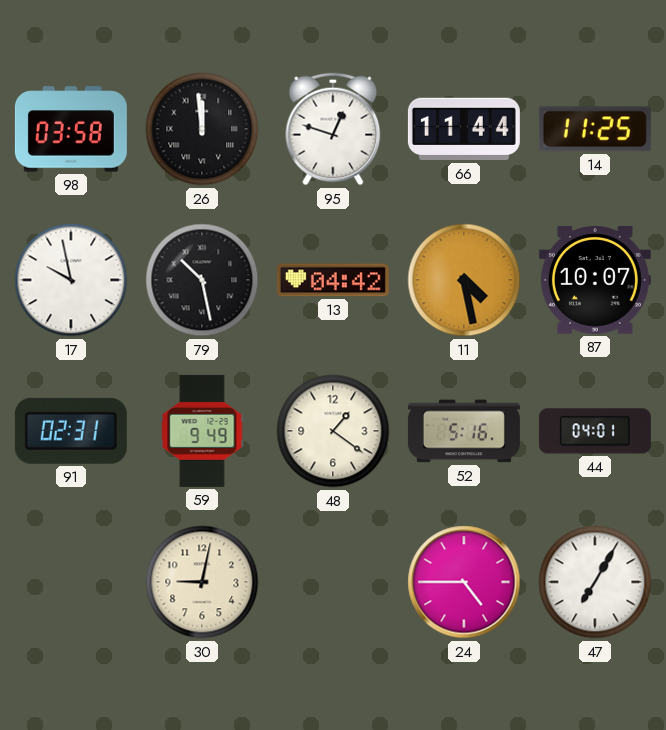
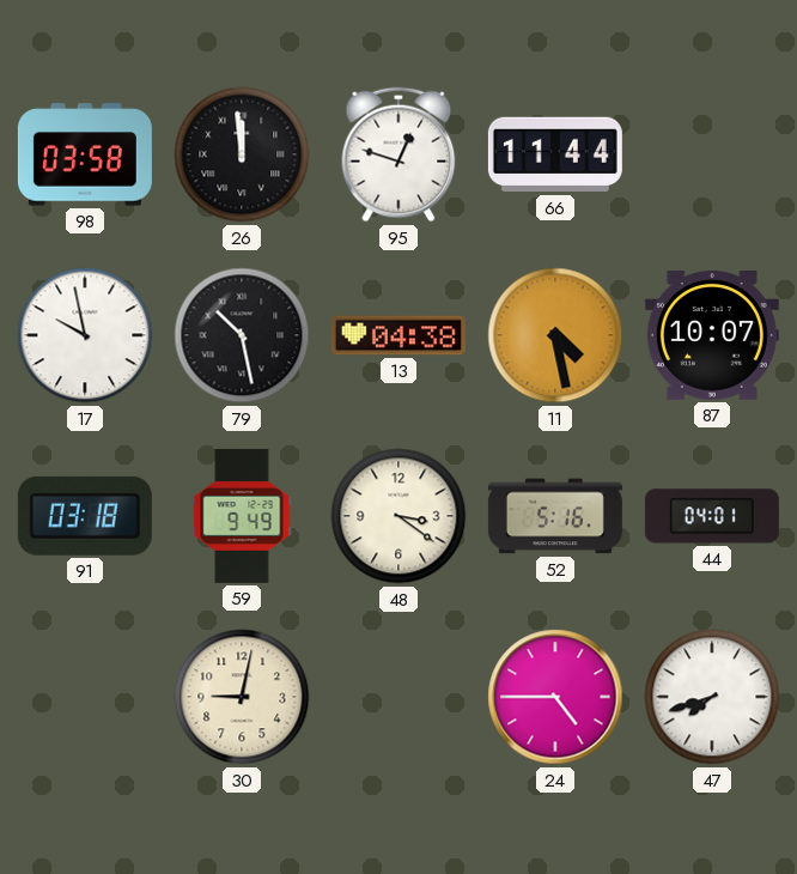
14: 11:25 -> none
13: 04:42 -> 04:38
91: 02:31 -> 03:18
48: 1:21 -> 3:21
47: 7:05 -> 7:42
